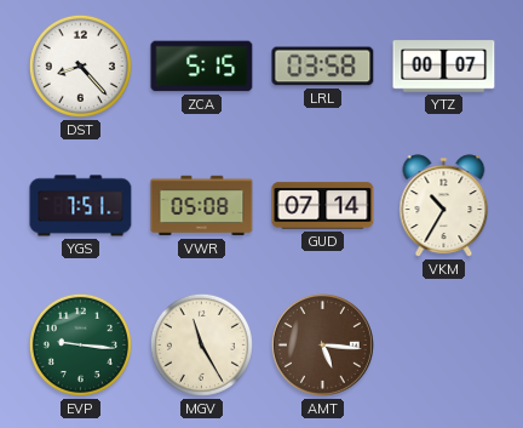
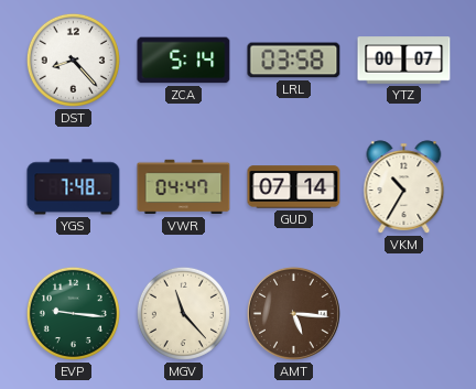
ZCA: 5:15 -> 5:14
YGS: 7:51 -> 7:48
VWR: 05:08 -> 04:47
MGV: 11:25 -> 11:23
